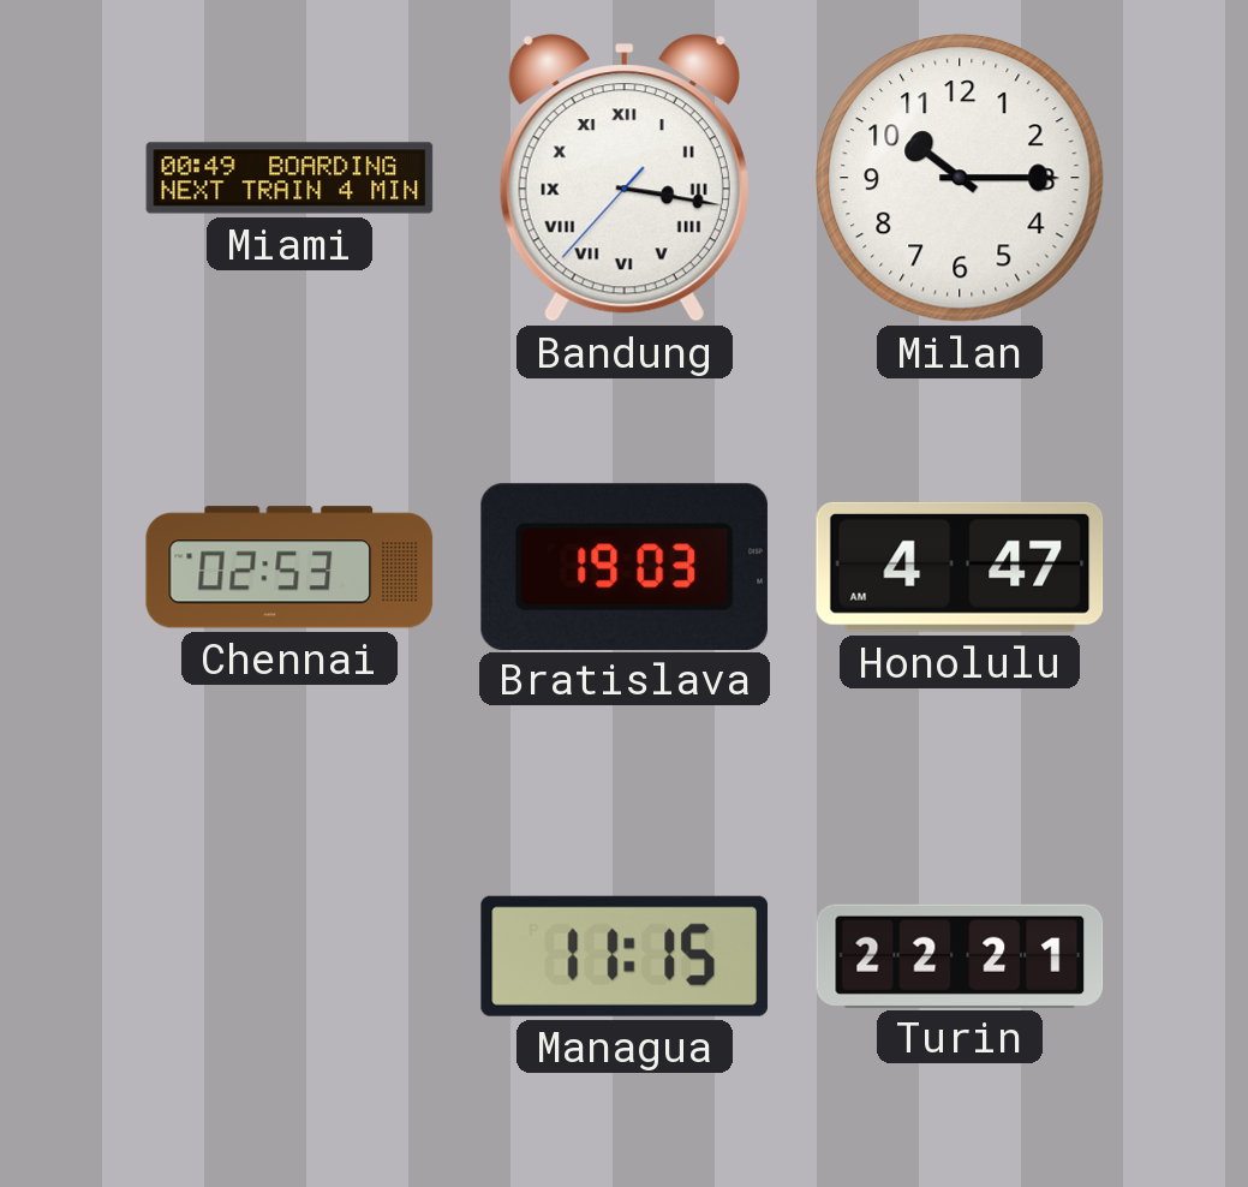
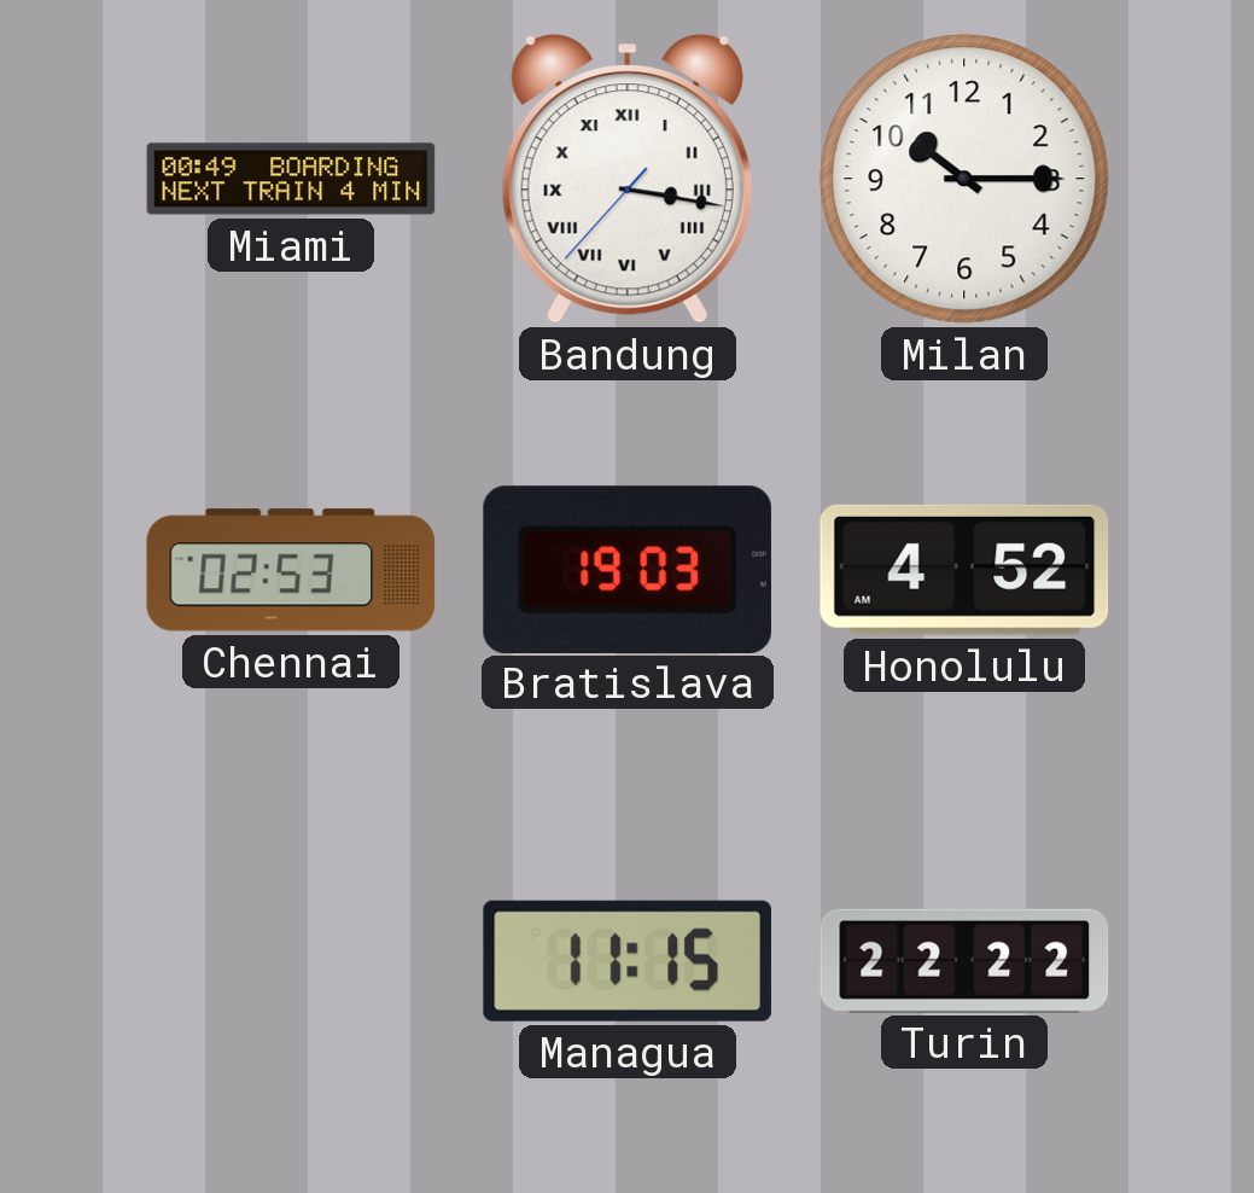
Honolulu: 4:47 -> 4:52
Turin: 22:21 -> 22:22
